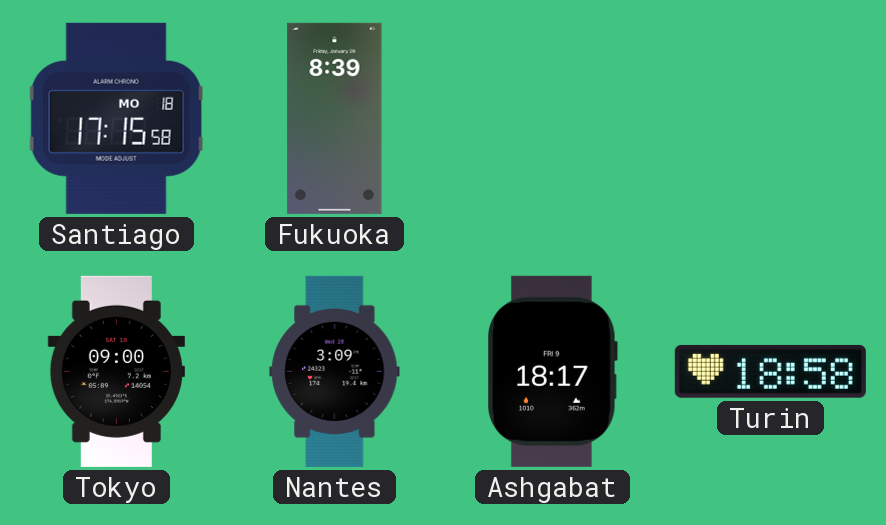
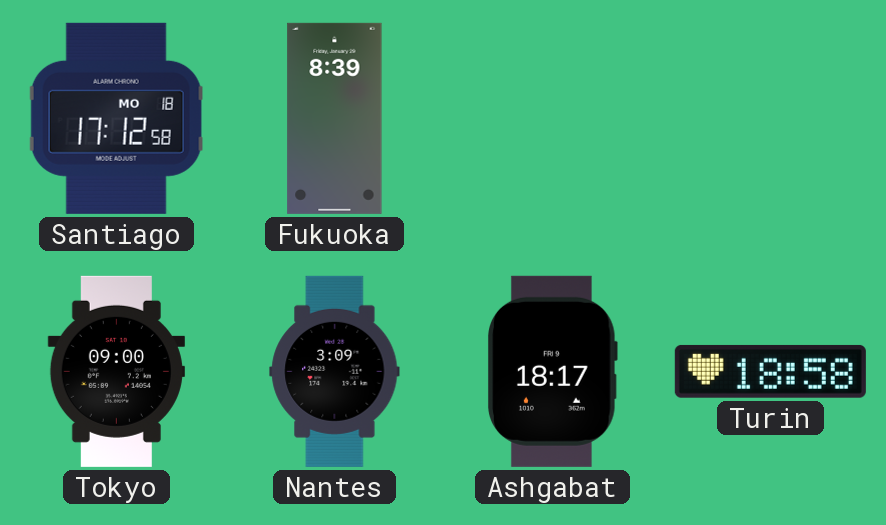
Santiago: 17:15 -> 17:12
